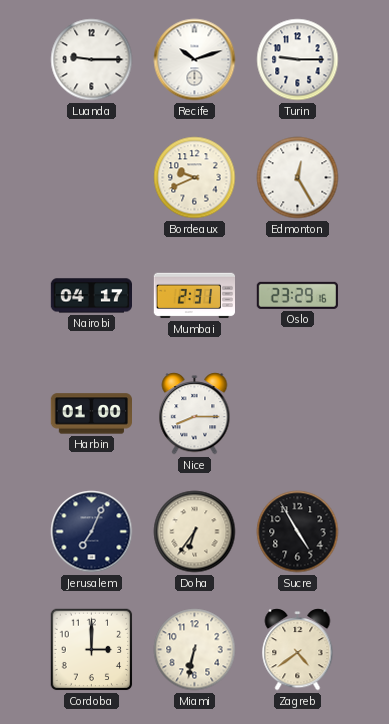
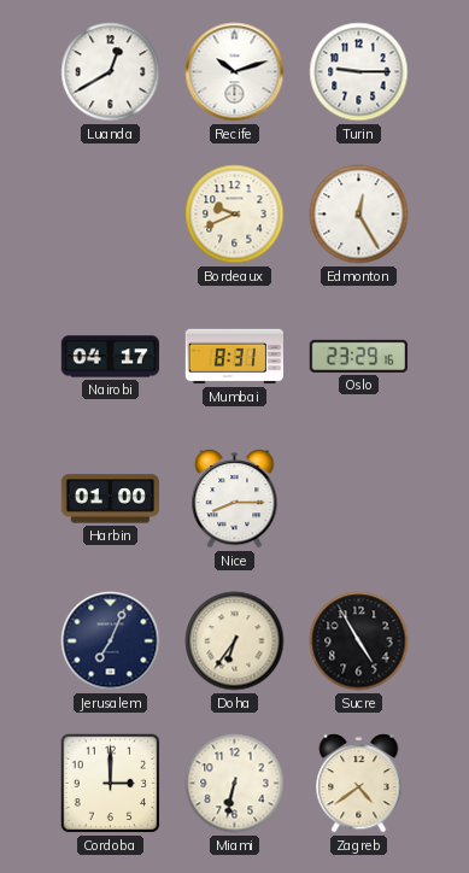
Luanda: 9:15 -> 12:40
Mumbai: 2:31 -> 8:31
